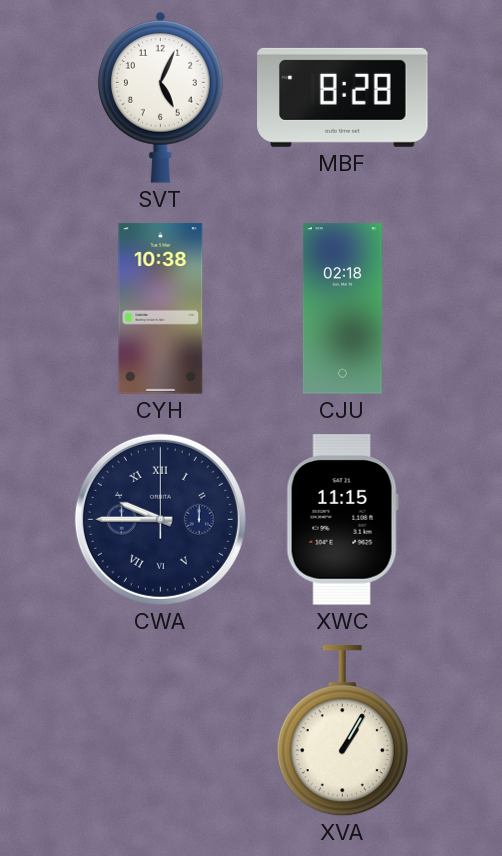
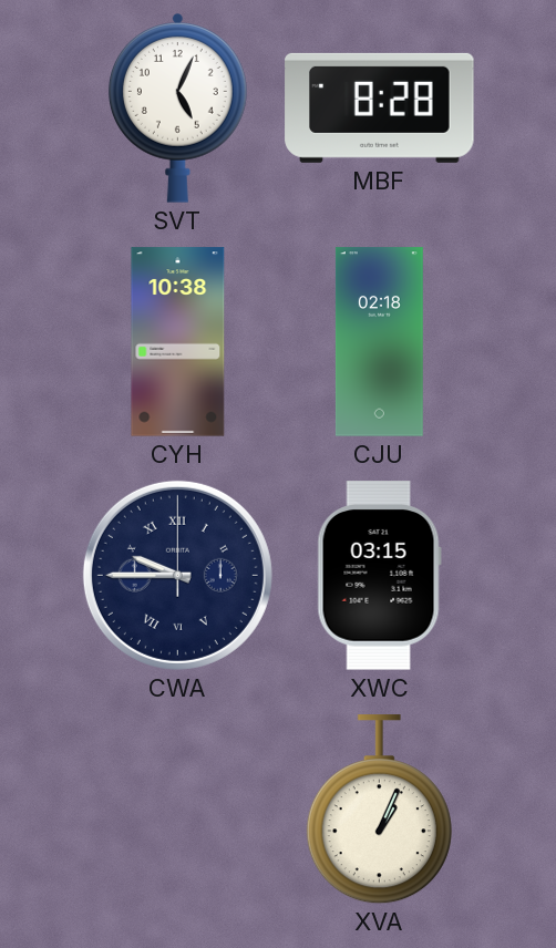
XWC: 11:15 -> 03:15
XVA: 1:05 -> 1:04
